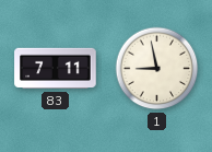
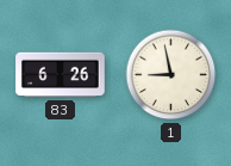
83: 7:11 -> 6:26
